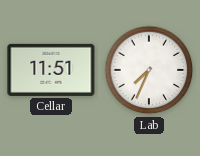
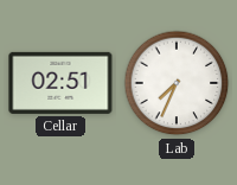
Cellar: 11:51 -> 02:51
